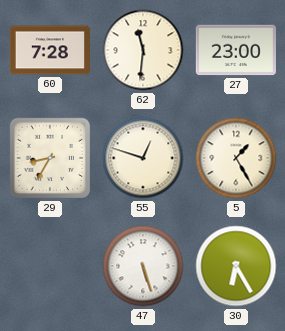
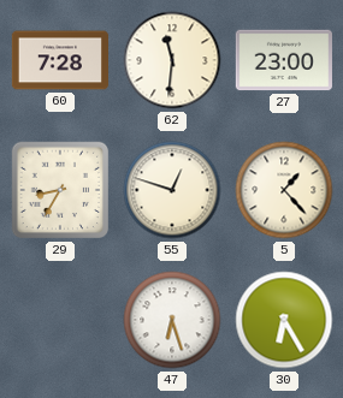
5: 1:25 -> 1:23
47: 5:27 -> 6:27
